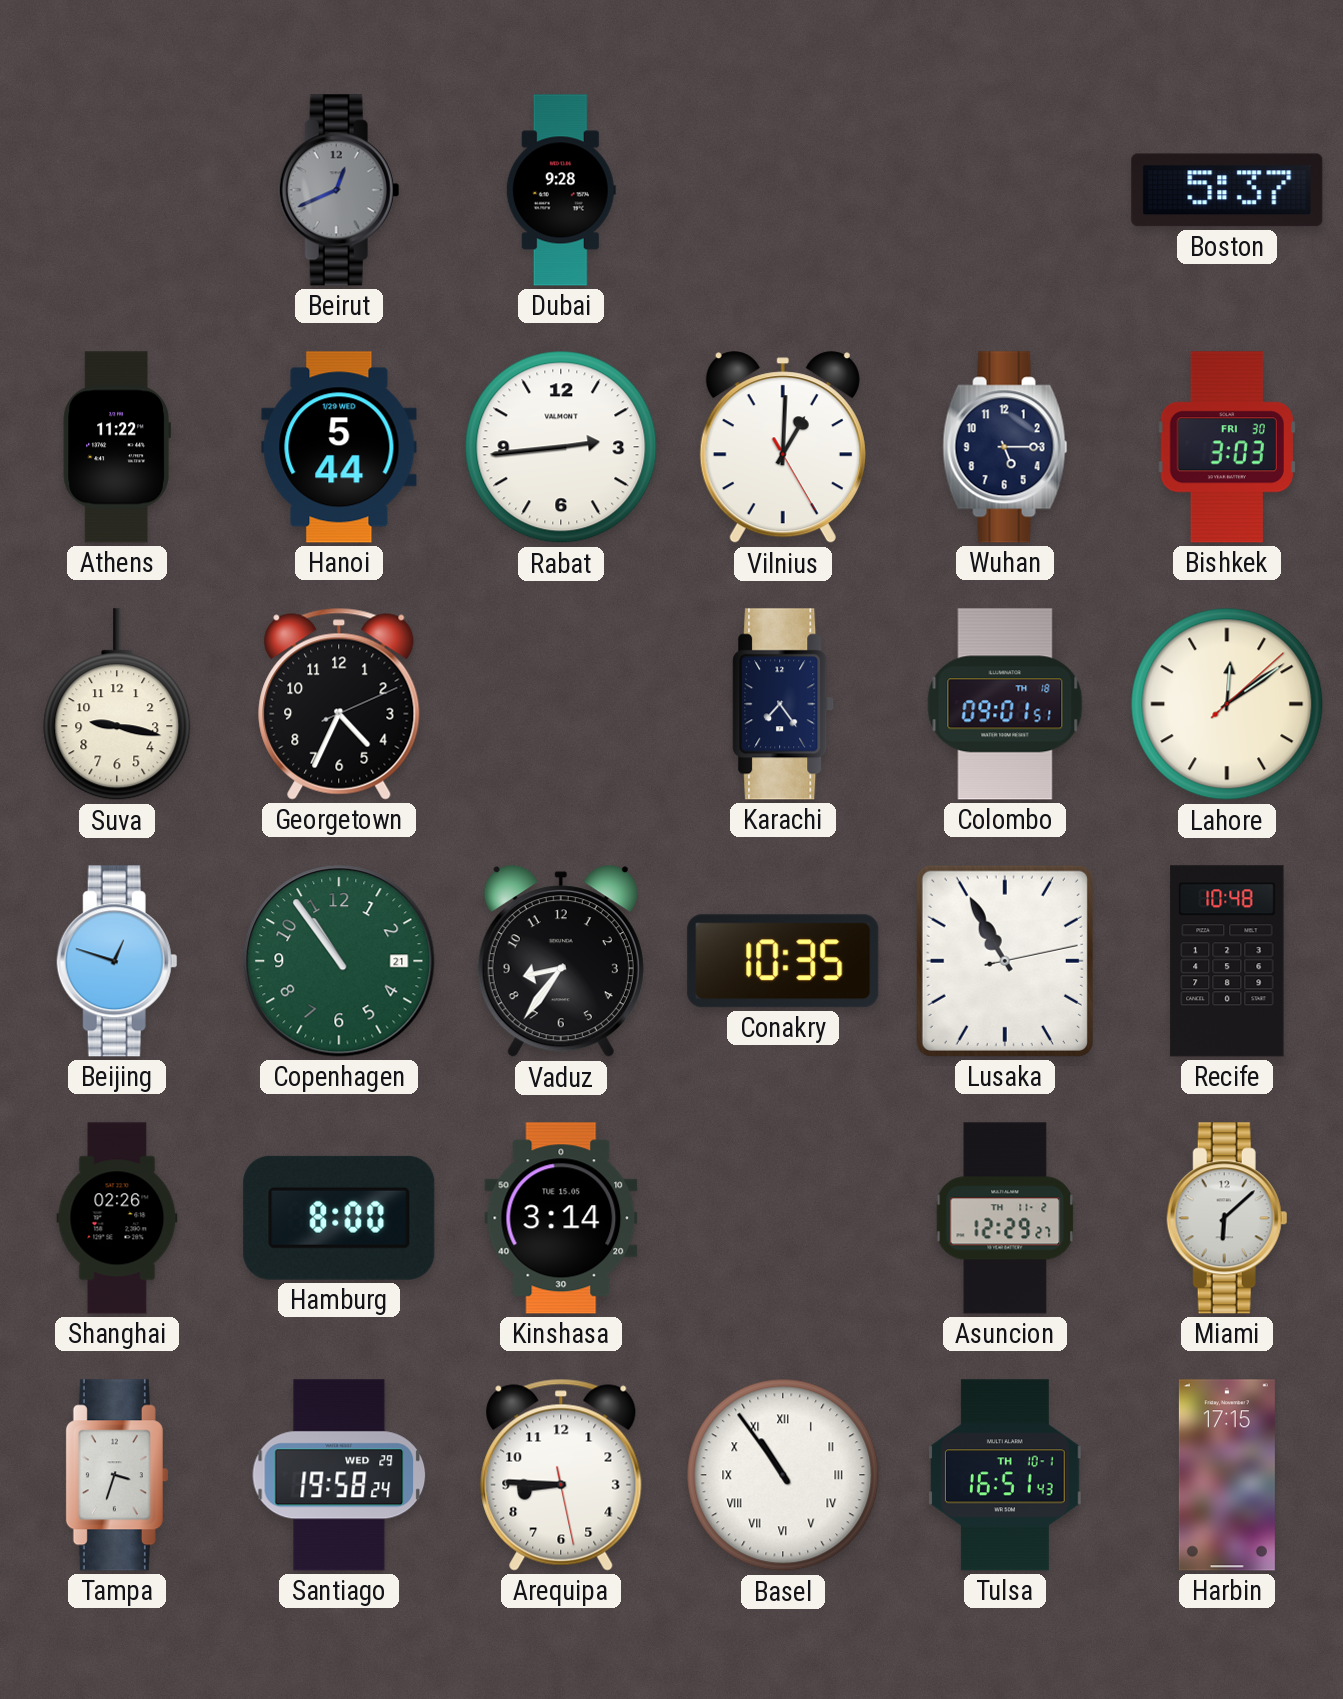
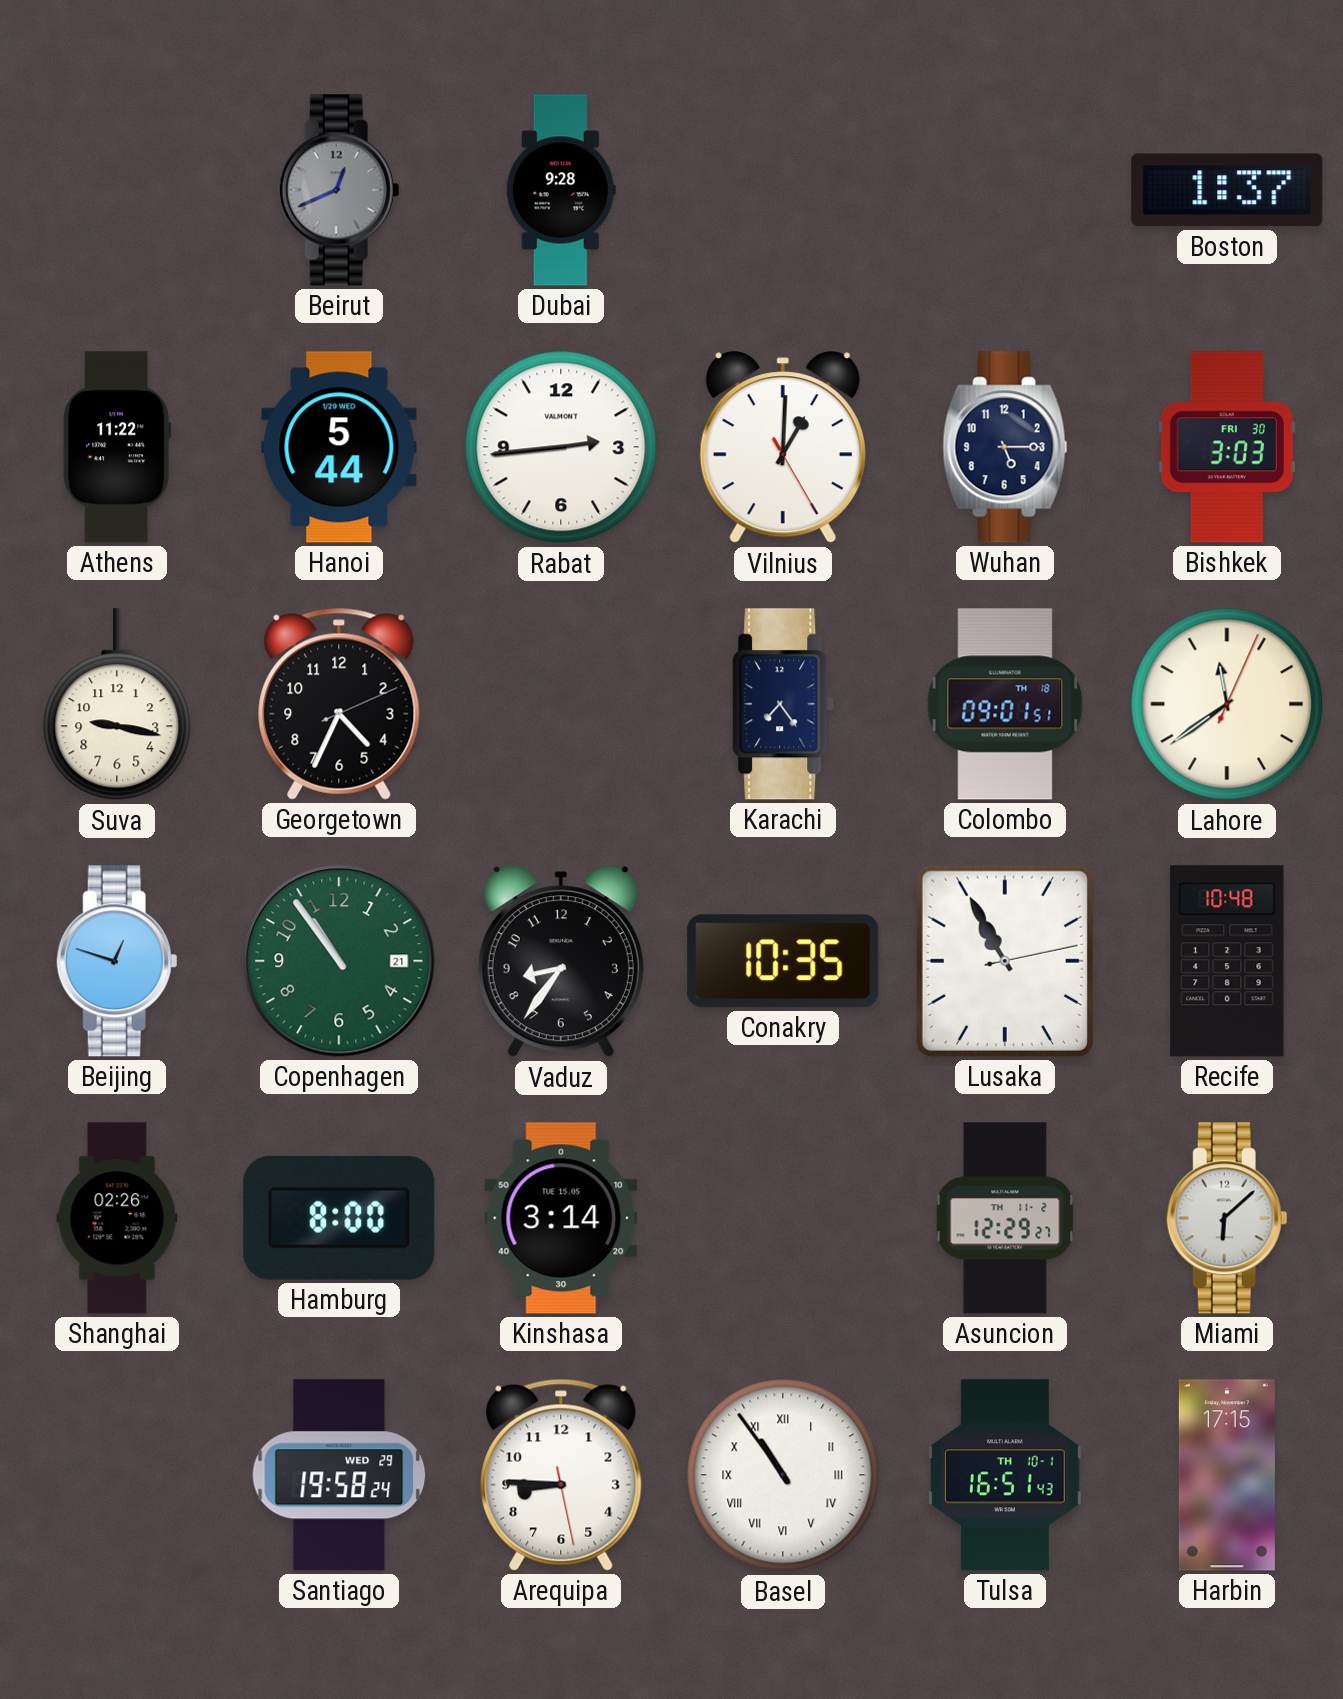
Boston: 5:37 -> 1:37
Lahore: 12:09 -> 11:39
Tampa: 3:33 -> none
